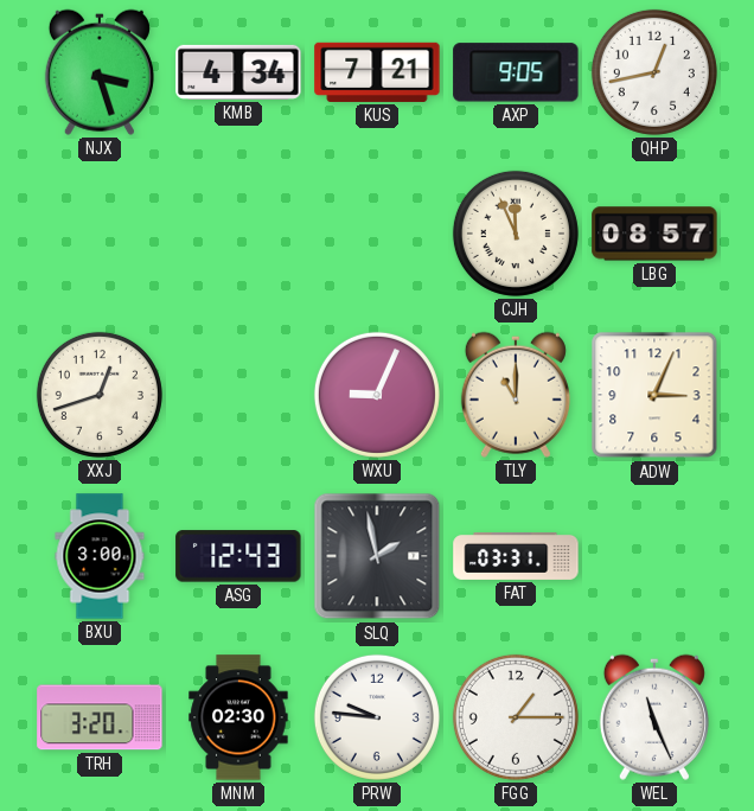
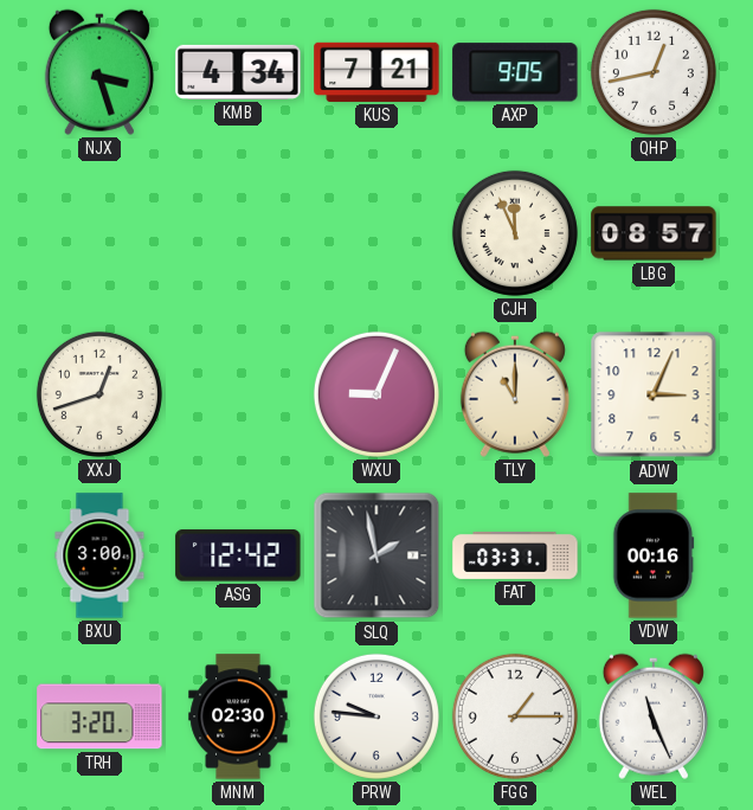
ASG: 12:43 -> 12:42
VDW: none -> 00:16
